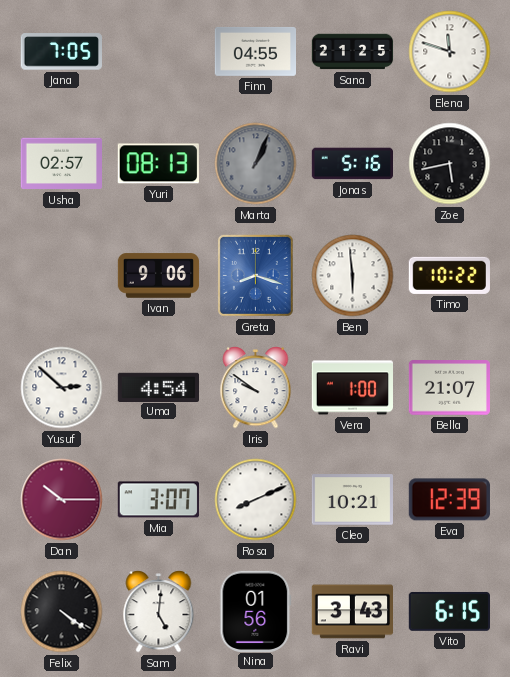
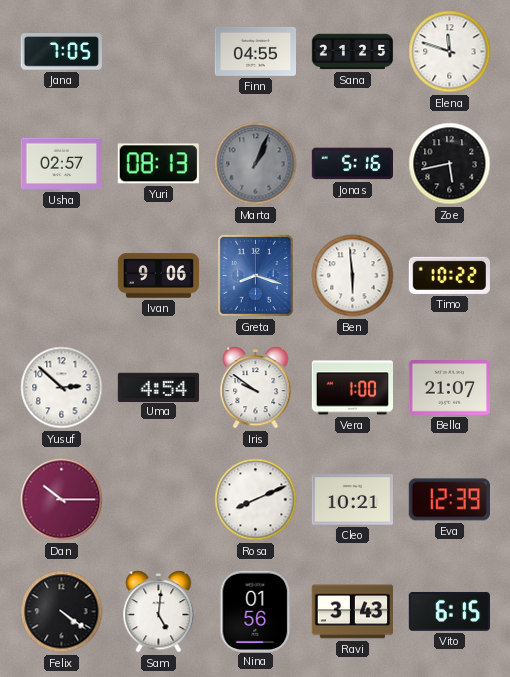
Mia: 3:07 -> none
